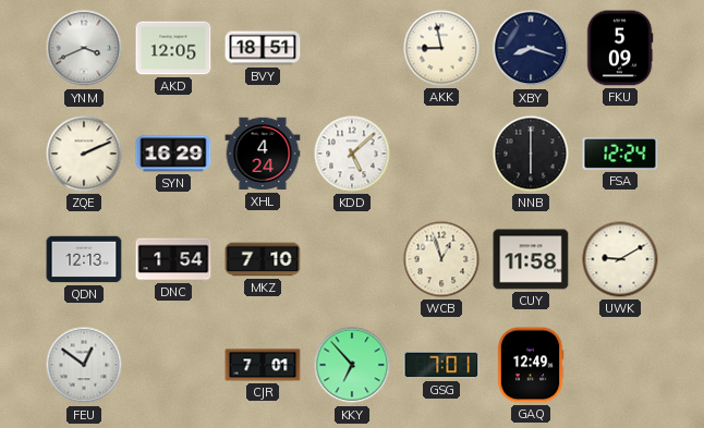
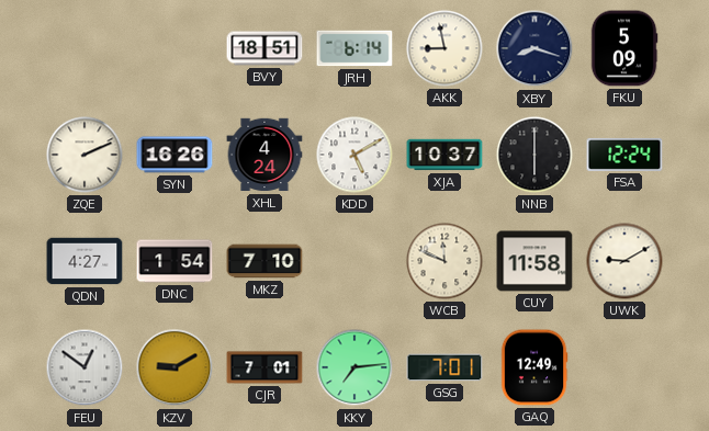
YNM: 3:41 -> none
AKD: 12:05 -> none
JRH: none -> 6:14
SYN: 16:29 -> 16:26
KDD: 5:08 -> 5:10
XJA: none -> 10:37
QDN: 12:13 -> 4:27
WCB: 12:57 -> 11:49
KZV: none -> 9:10
KKY: 6:53 -> 7:14
